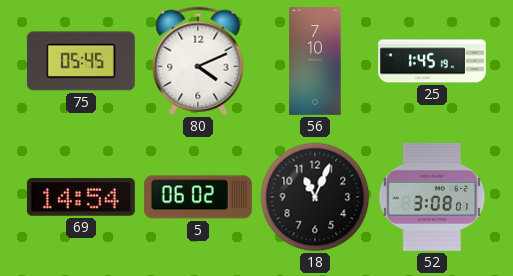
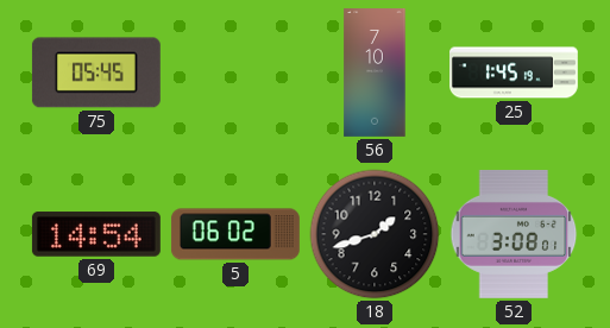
80: 4:11 -> none
18: 11:04 -> 1:42
